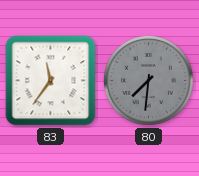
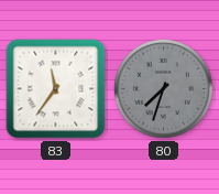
80: 7:31 -> 7:33
